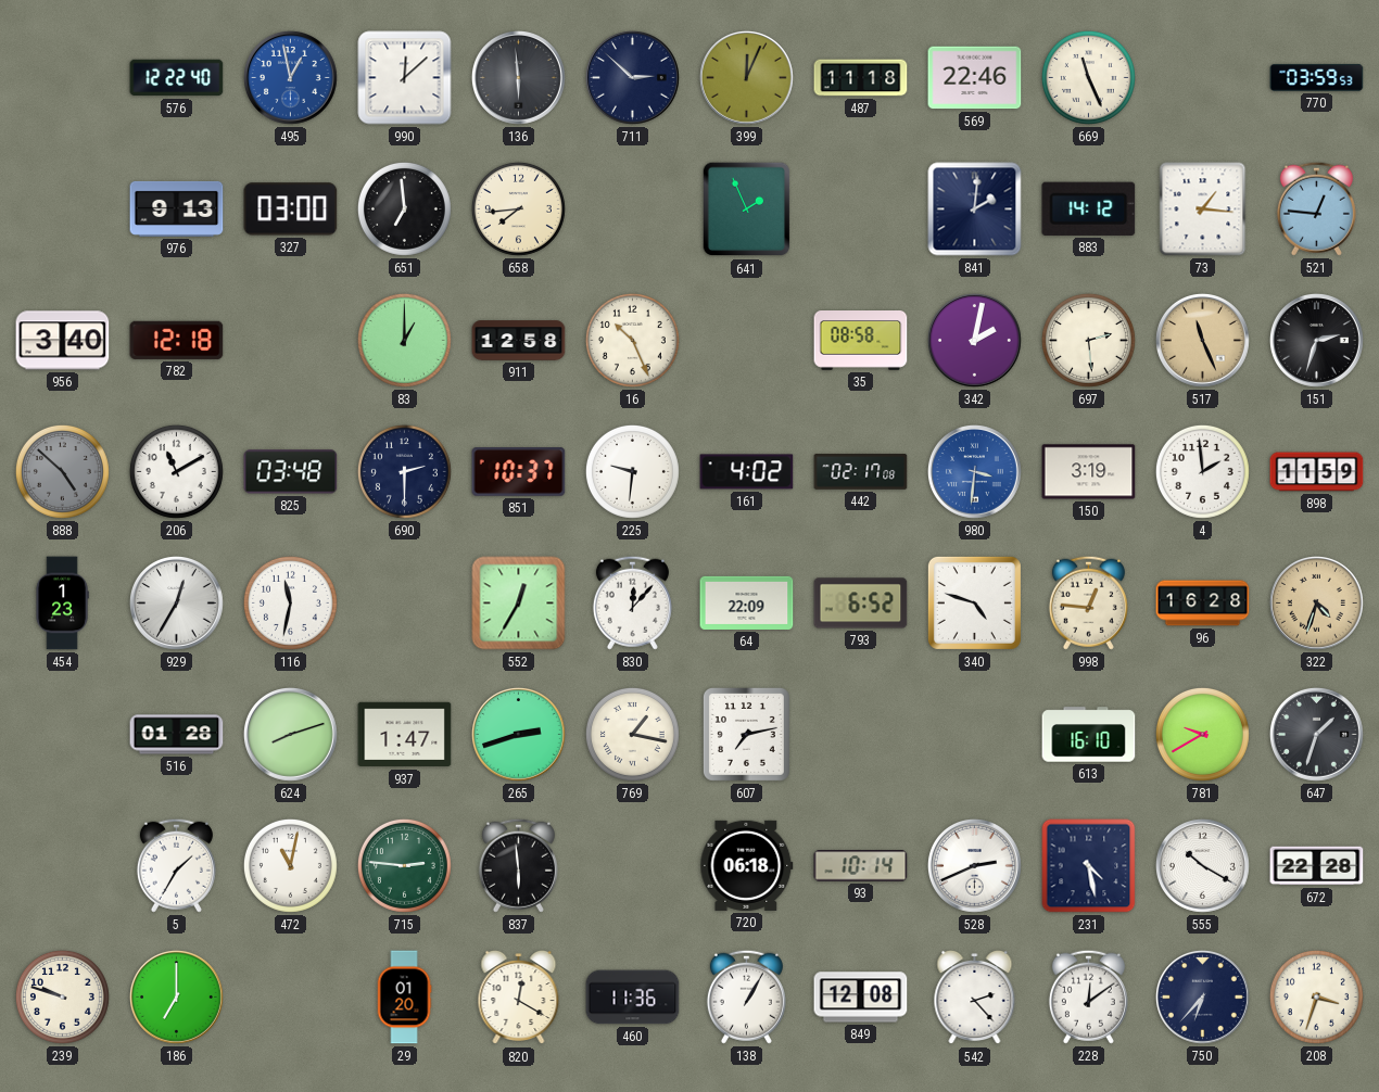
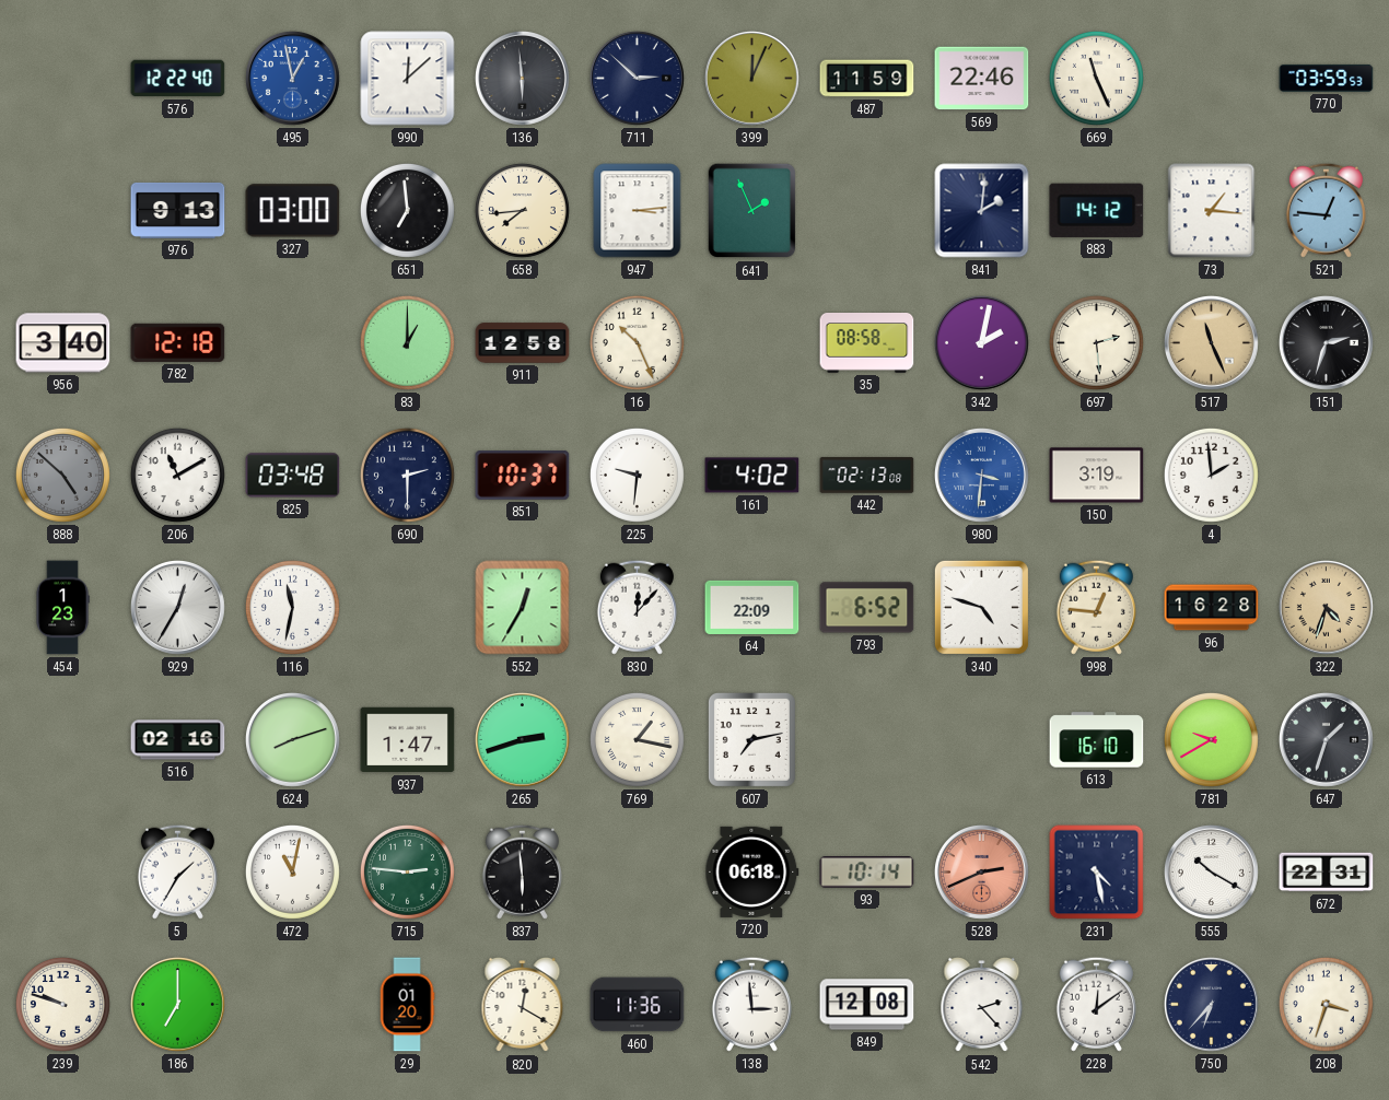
487: 11:18 -> 11:59
947: none -> 3:14
442: 02:17 -> 02:13
898: 11:59 -> none
516: 01:28 -> 02:16
528 dial: white -> salmon
672: 22:28 -> 22:31
138: 1:05 -> 2:59
